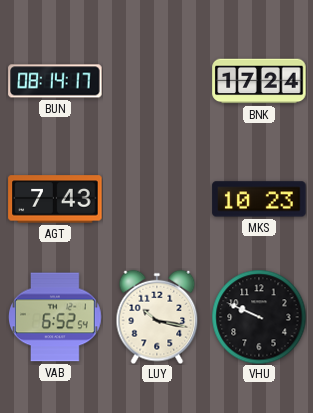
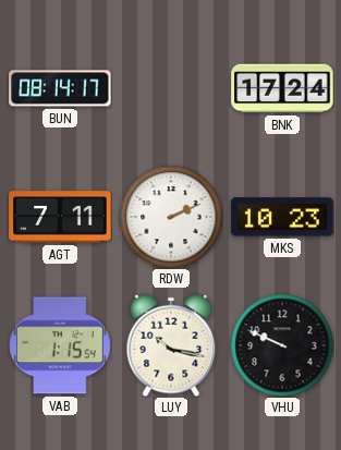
AGT: 7:43 -> 7:11
RDW: none -> 2:11
VAB: 6:52 -> 1:15
